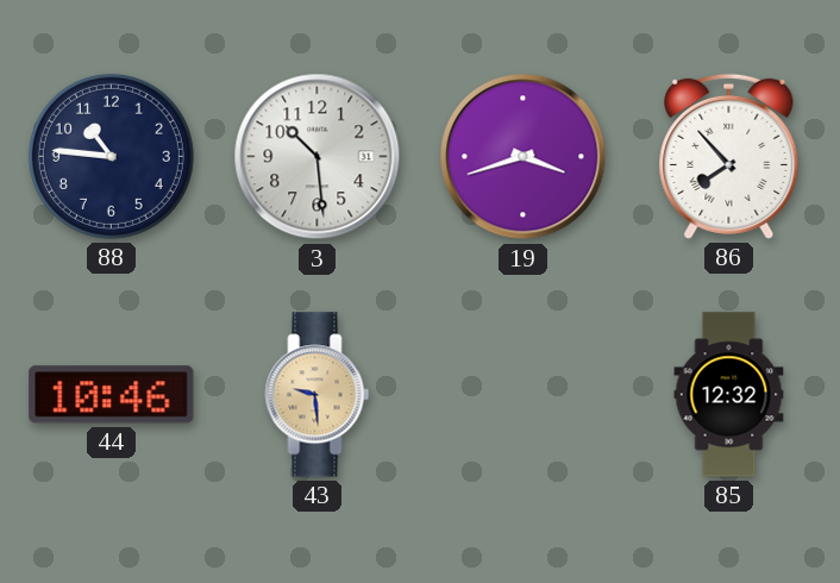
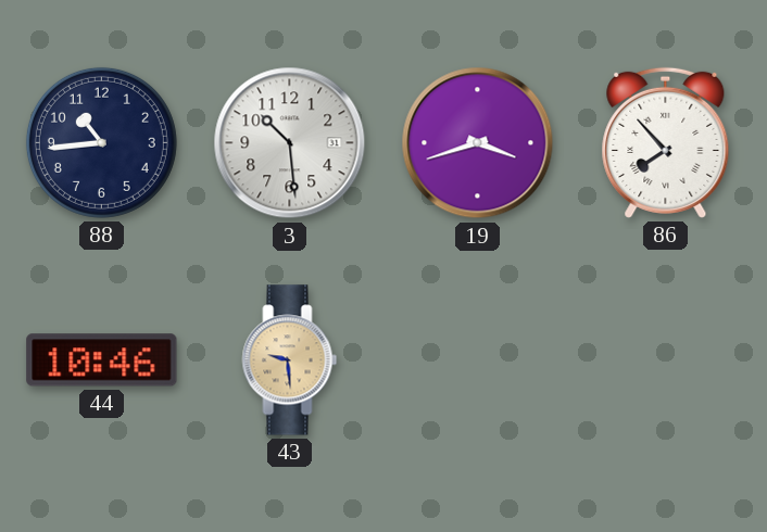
88: 10:46 -> 10:44
85: 12:32 -> none
